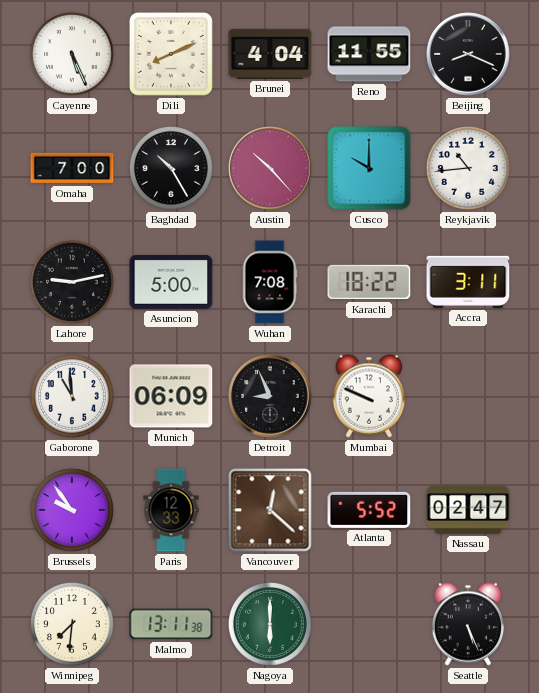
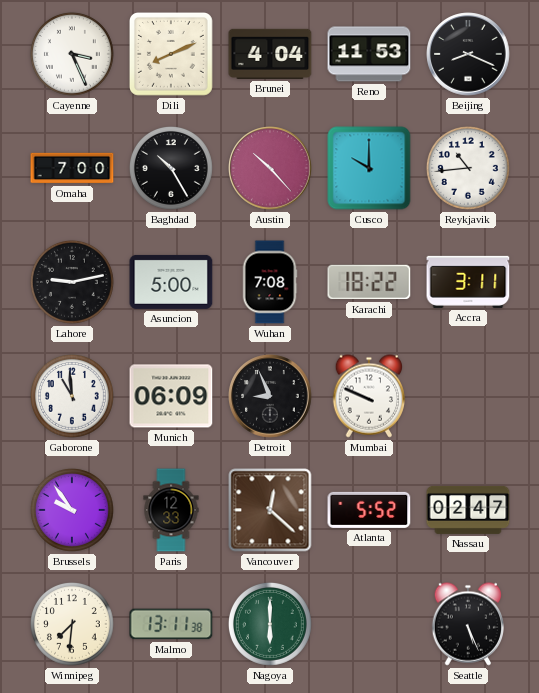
Cayenne: 5:26 -> 3:26
Reno: 11:55 -> 11:53
